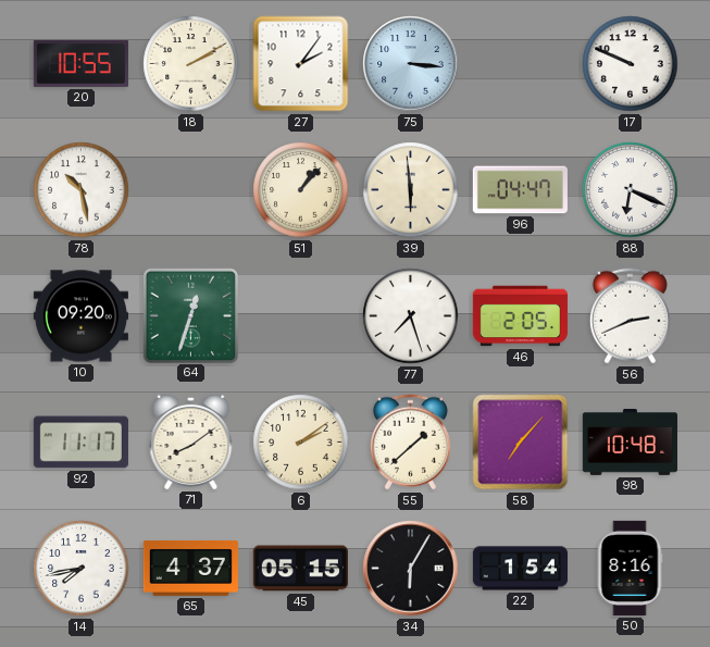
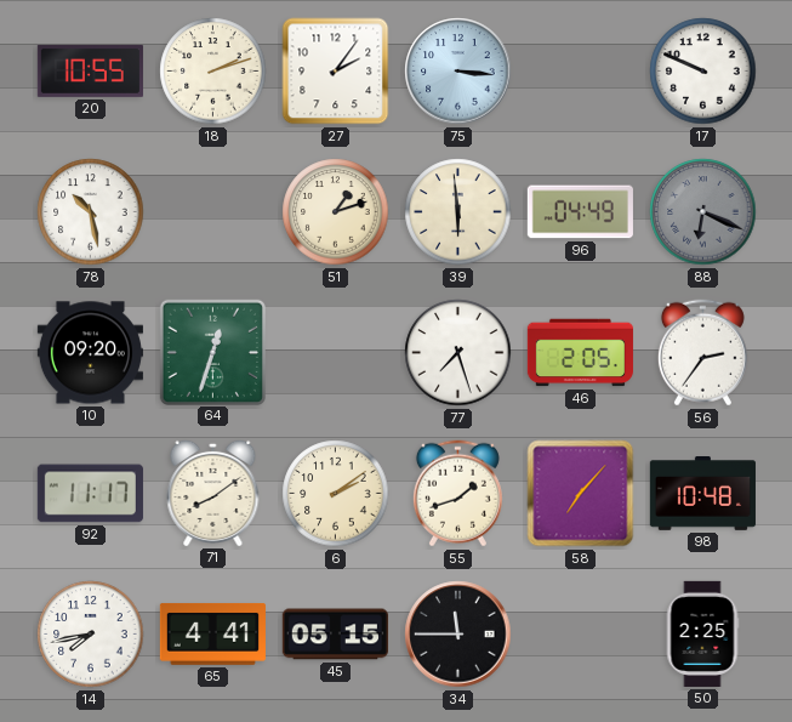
18: 2:10 -> 2:12
51: 1:07 -> 1:12
96: 04:47 -> 04:49
88 dial: white -> grey
56: 2:41 -> 2:36
55: 1:38 -> 1:42
65: 4:37 -> 4:41
34: 6:05 -> 11:45
22: 1:54 -> none
50: 8:16 -> 2:25
